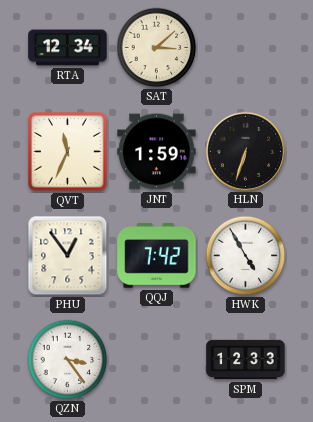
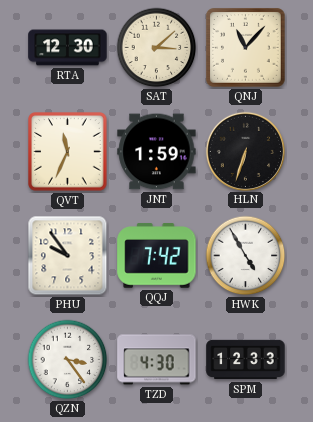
RTA: 12:34 -> 12:30
QNJ: none -> 11:07
PHU: 12:54 -> 9:54
TZD: none -> 4:30
